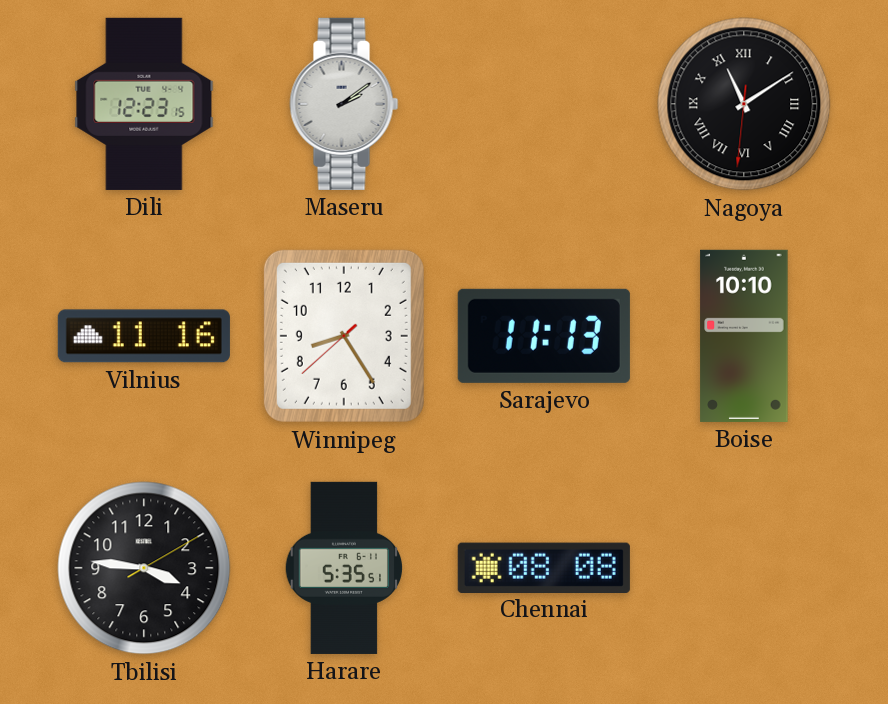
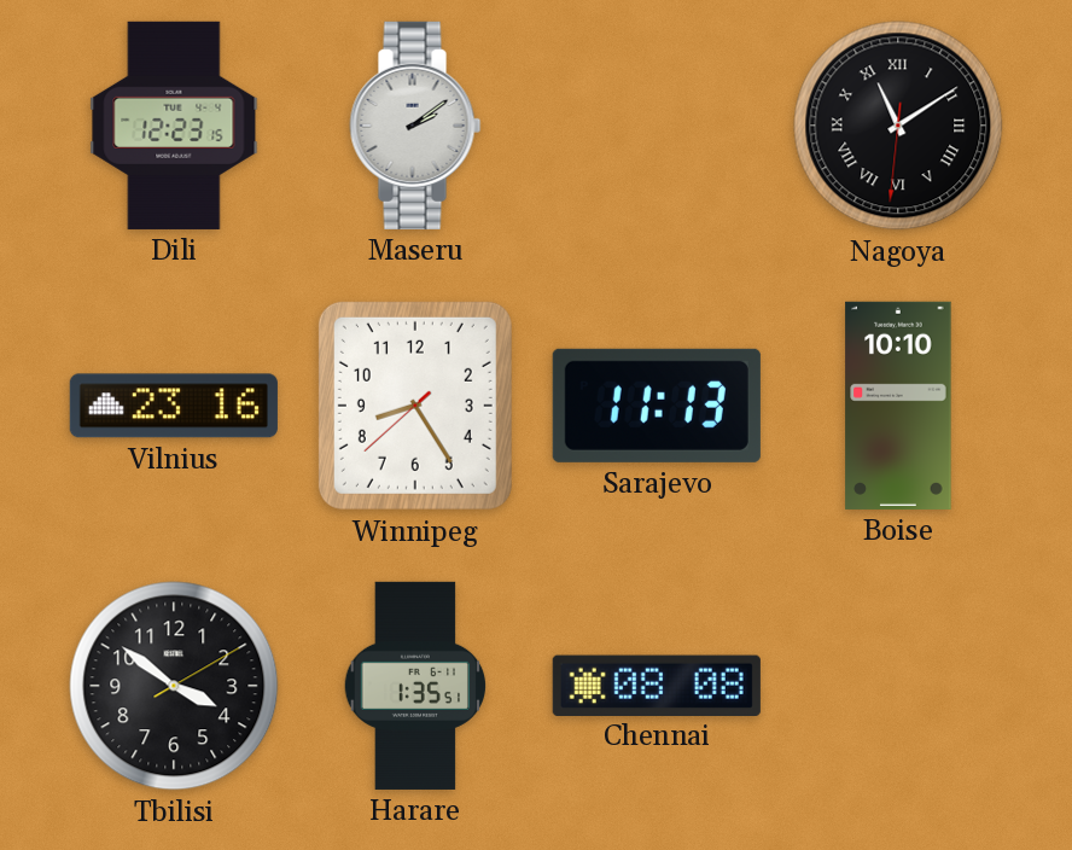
Vilnius: 11:16 -> 23:16
Tbilisi: 3:46 -> 3:51
Harare: 5:35 -> 1:35
